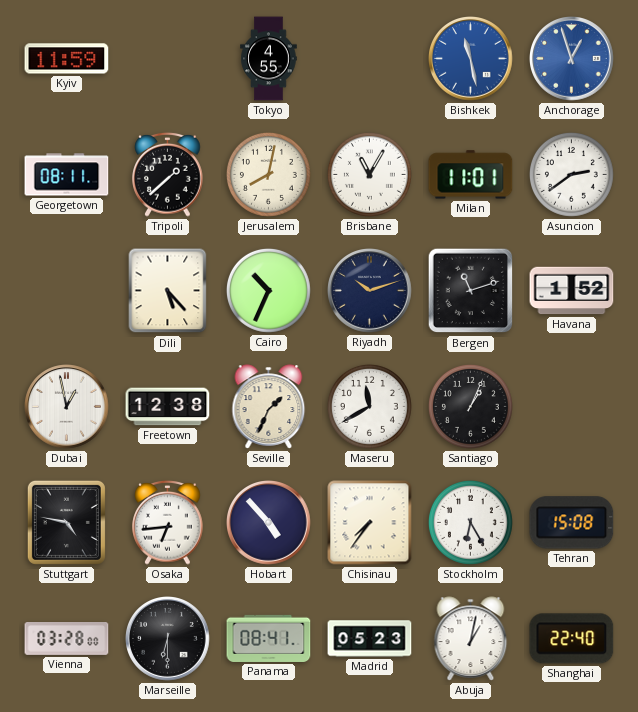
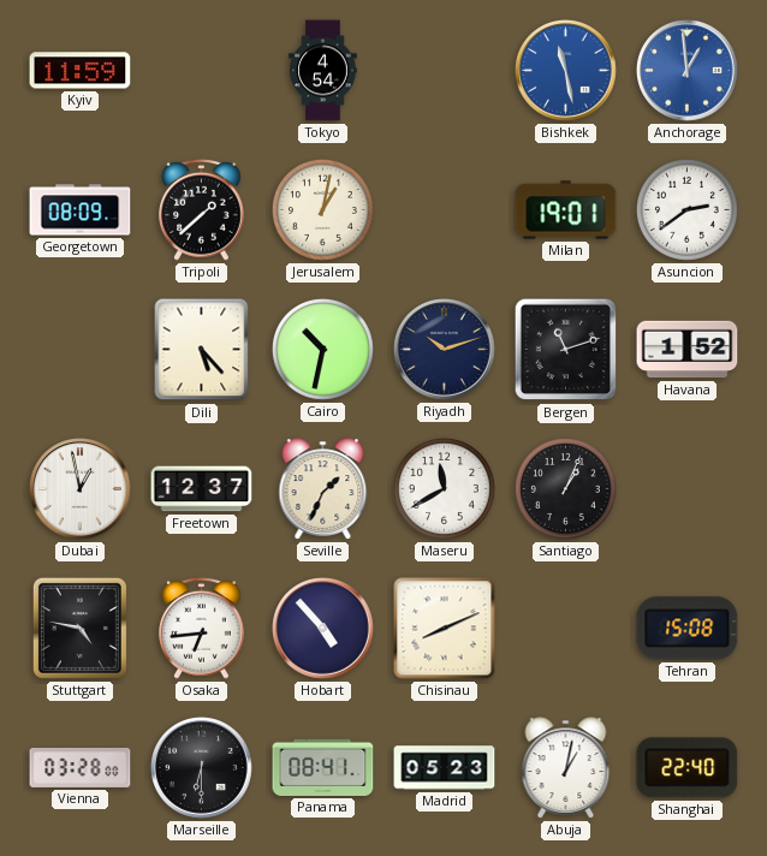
Tokyo: 4:55 -> 4:54
Anchorage: 12:57 -> 12:59
Georgetown: 08:11 -> 08:09
Jerusalem: 8:02 -> 1:02
Brisbane: 11:05 -> none
Milan: 11:01 -> 19:01
Cairo: 10:34 -> 10:32
Freetown: 12:38 -> 12:37
Chisinau: 7:36 -> 8:11
Stockholm: 6:25 -> none
